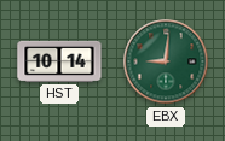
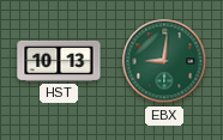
HST: 10:14 -> 10:13
